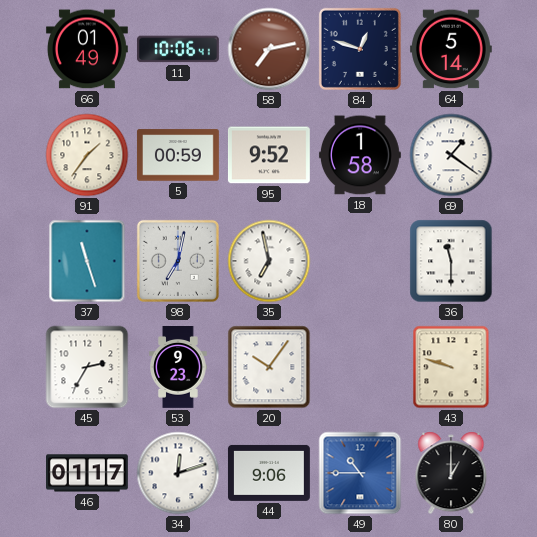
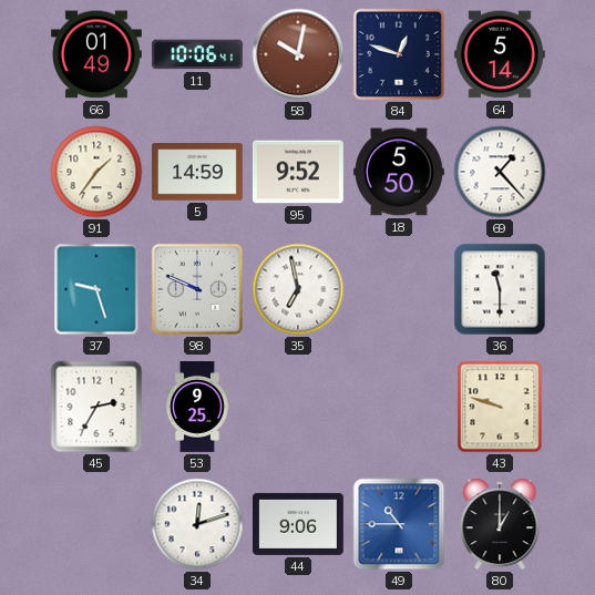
58: 7:13 -> 10:02
5: 00:59 -> 14:59
18: 1:58 -> 5:50
69: 1:21 -> 1:23
37: 11:27 -> 9:27
98: 7:02 -> 9:49
53: 9:23 -> 9:25
20: 10:06 -> none
46: 01:17 -> none
